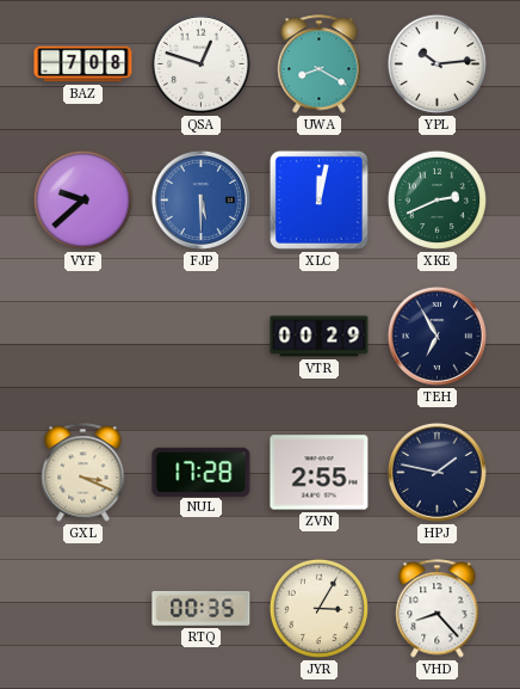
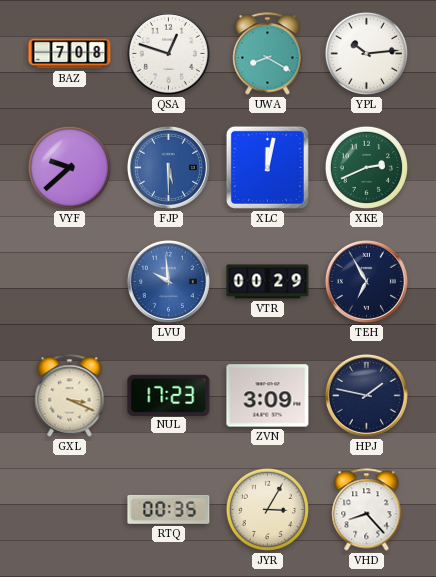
LVU: none -> 9:59
NUL: 17:28 -> 17:23
ZVN: 2:55 -> 3:09
